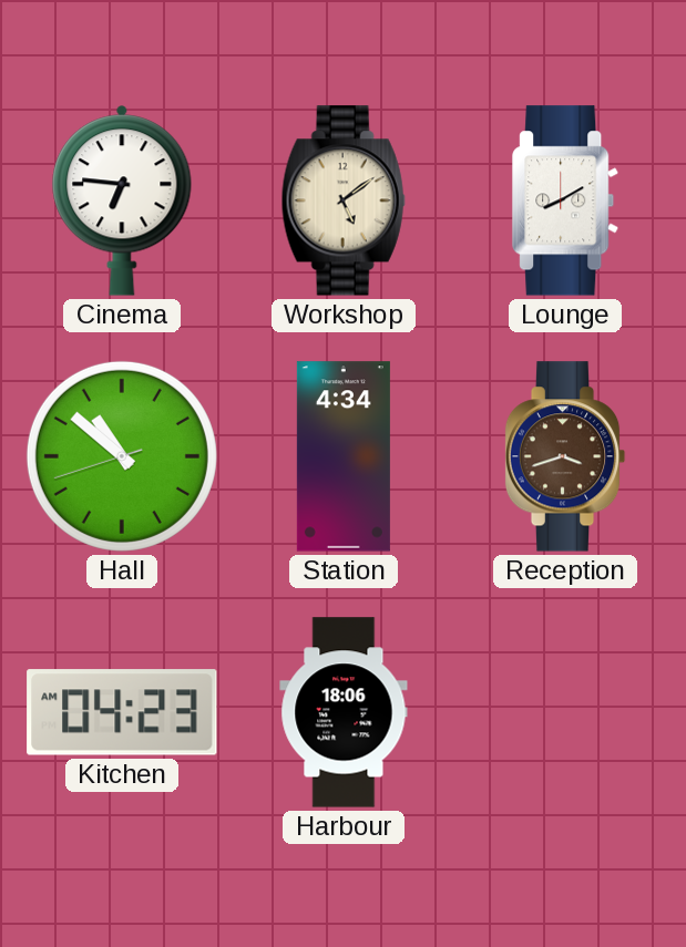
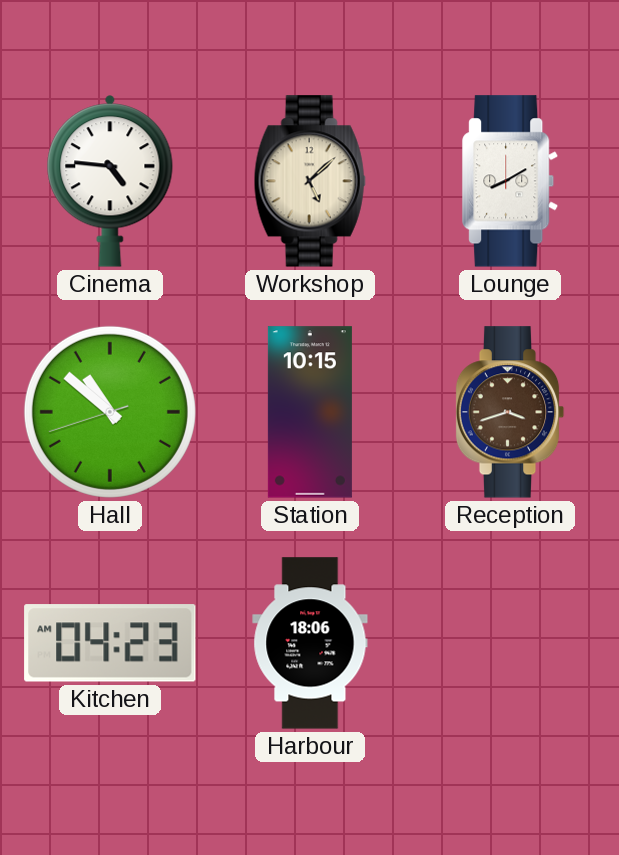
Cinema: 6:46 -> 4:46
Workshop: 5:09 -> 5:08
Station: 4:34 -> 10:15
